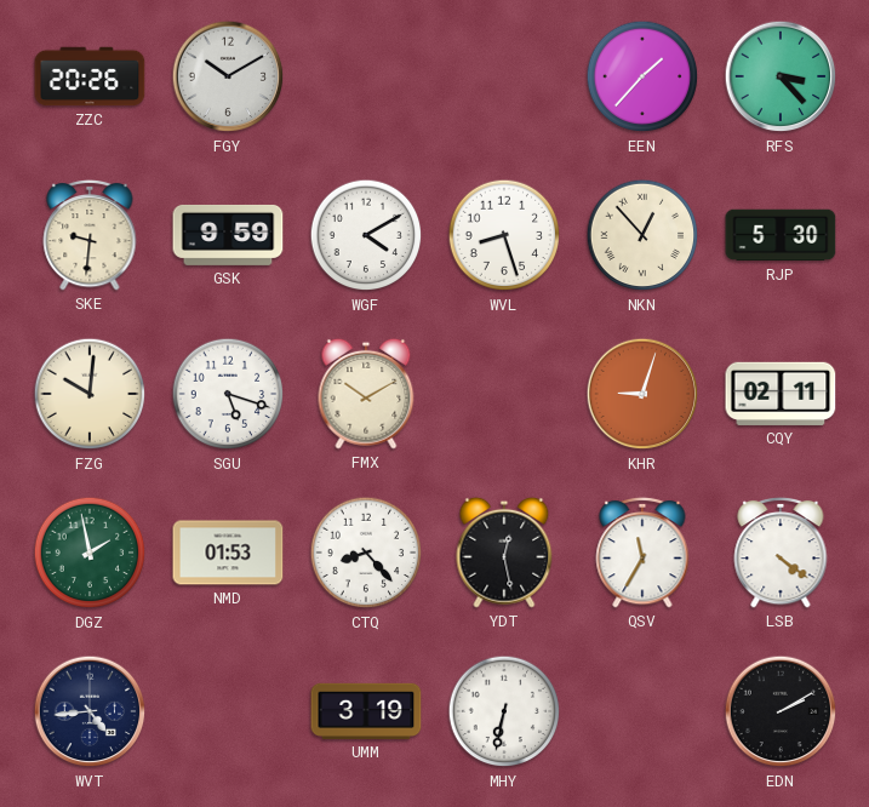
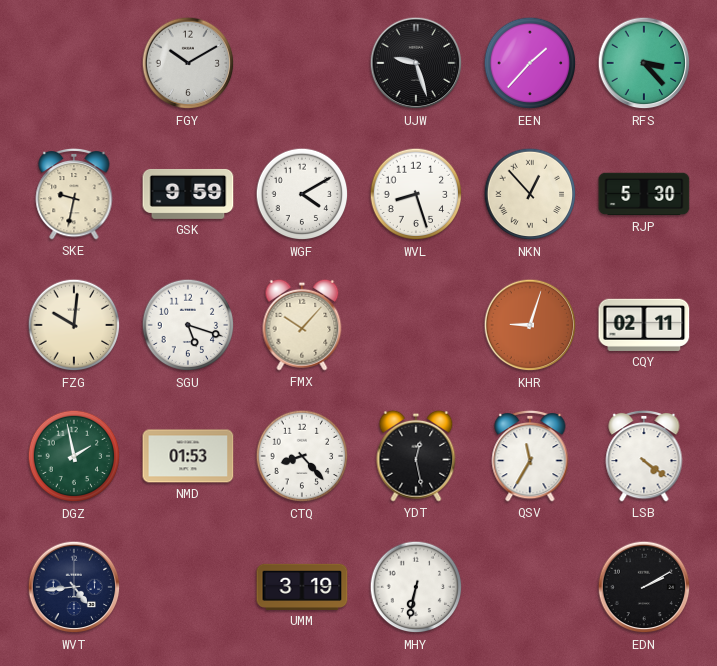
ZZC: 20:26 -> none
UJW: none -> 9:27
SKE: 9:31 -> 9:32
FMX: 10:10 -> 10:07
